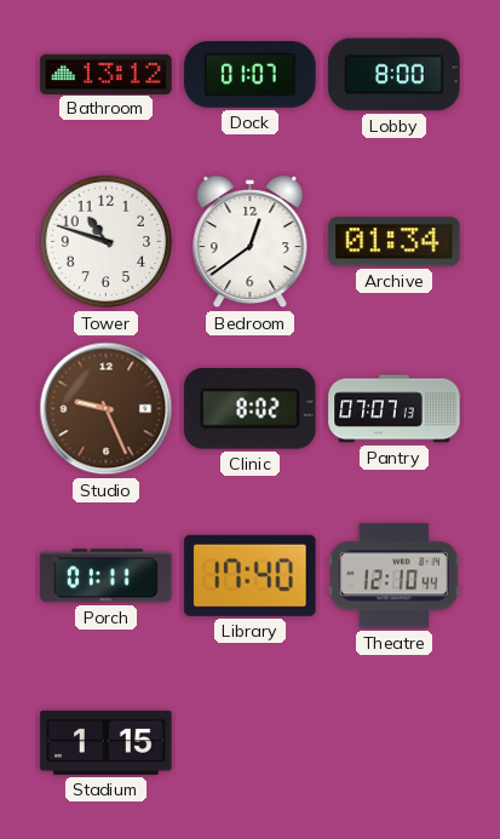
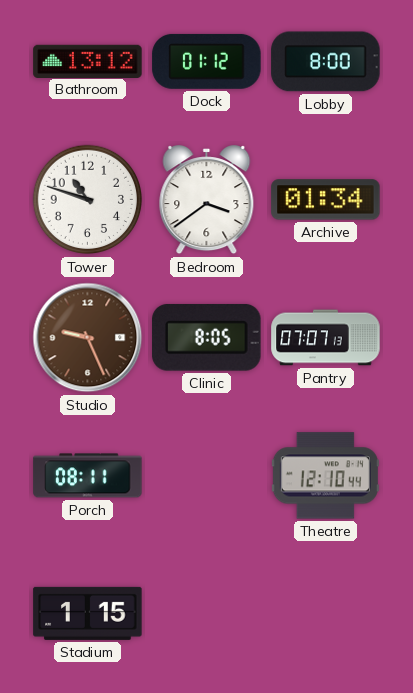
Dock: 01:07 -> 01:12
Bedroom: 12:39 -> 3:39
Clinic: 8:02 -> 8:05
Porch: 01:11 -> 08:11
Library: 17:40 -> none
